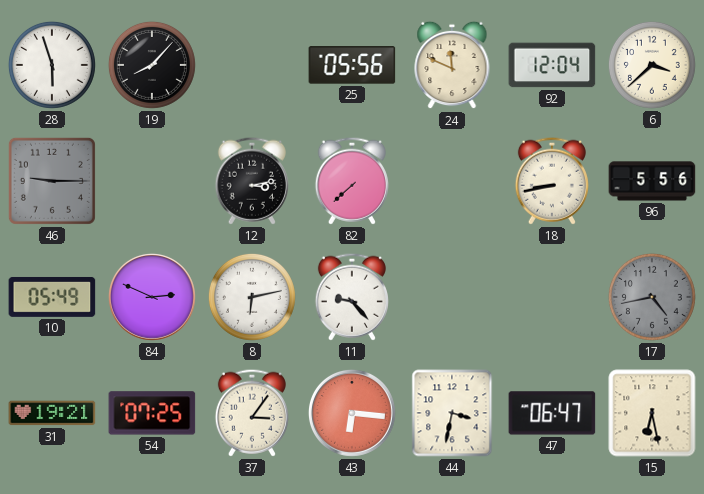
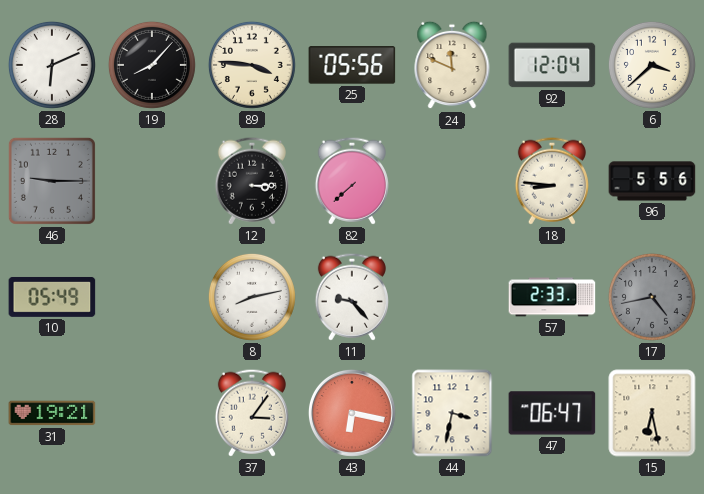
28: 5:57 -> 6:11
89: none -> 3:46
12: 3:13 -> 3:15
18: 8:43 -> 8:46
84: 2:49 -> none
8: 6:13 -> 8:13
57: none -> 2:33
54: 07:25 -> none
43: 6:16 -> 6:17
